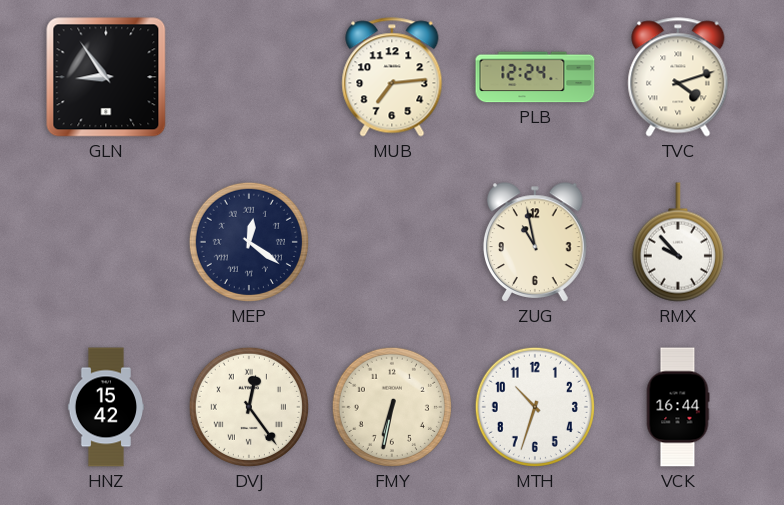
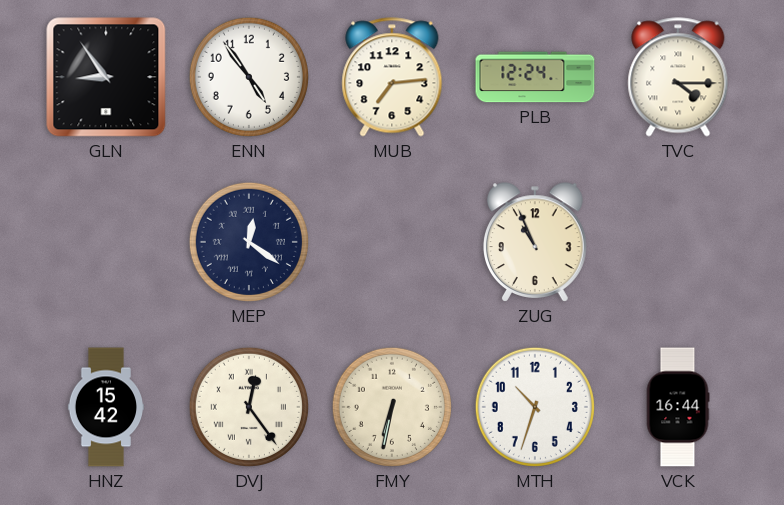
ENN: none -> 4:54
TVC: 4:12 -> 4:15
ZUG: 10:58 -> 10:56
RMX: 9:53 -> none
